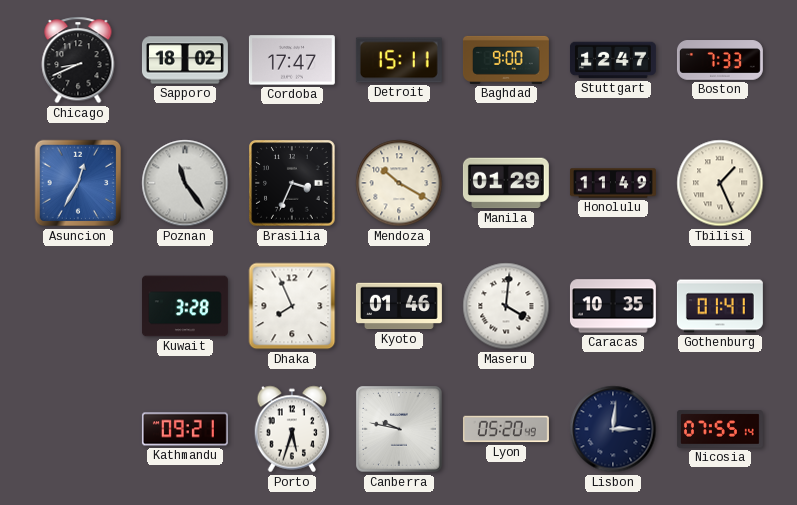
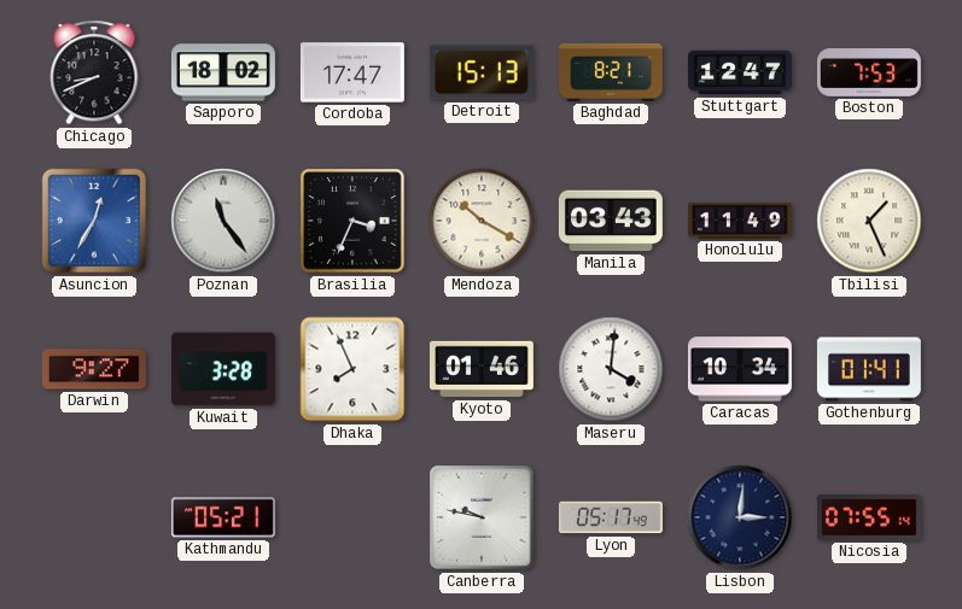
Detroit: 15:11 -> 15:13
Baghdad: 9:00 -> 8:21
Boston: 7:33 -> 7:53
Manila: 01:29 -> 03:43
Darwin: none -> 9:27
Caracas: 10:35 -> 10:34
Kathmandu: 09:21 -> 05:21
Porto: 5:33 -> none
Lyon: 05:20 -> 05:17
